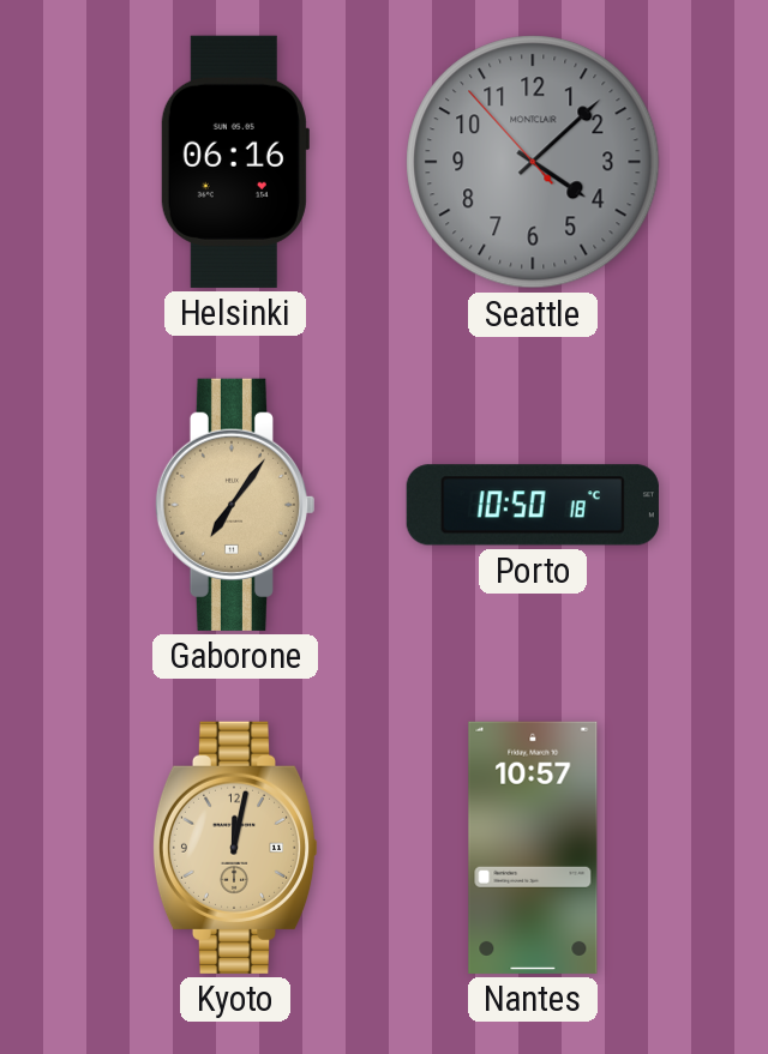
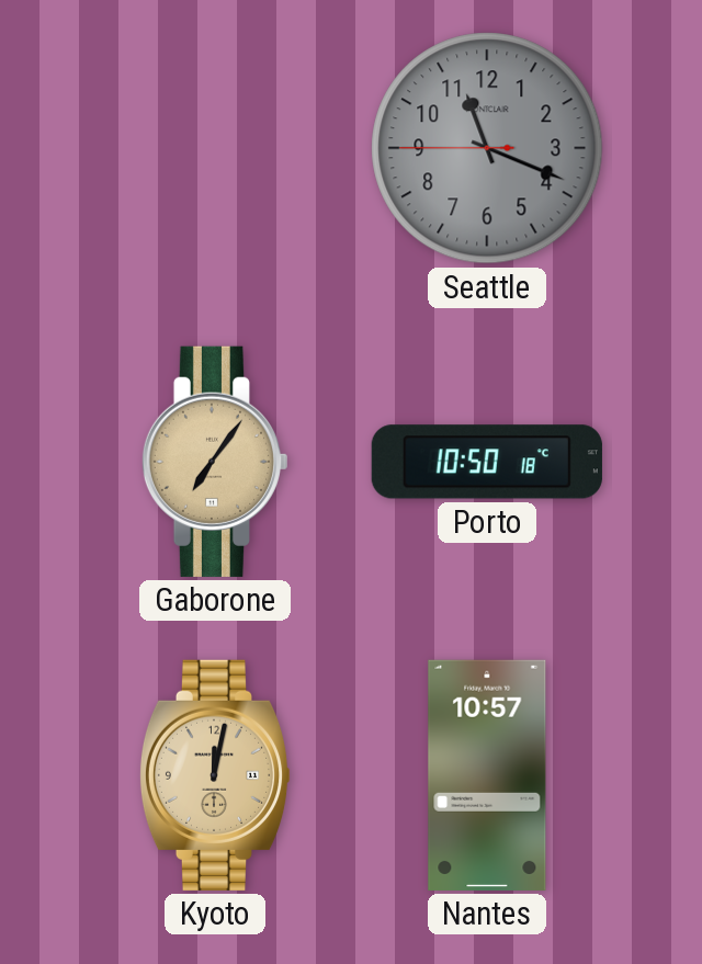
Helsinki: 06:16 -> none
Seattle: 4:07 -> 11:18
